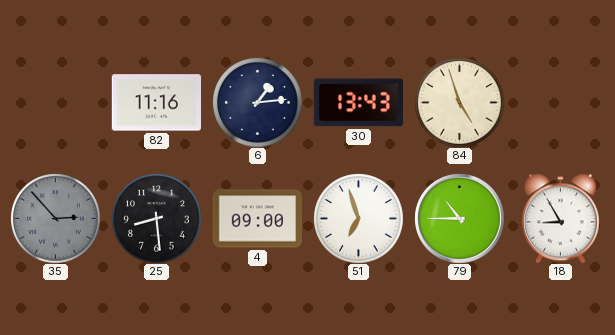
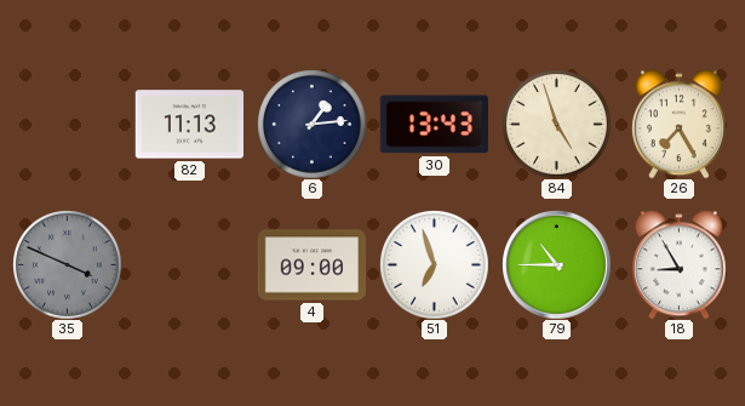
82: 11:16 -> 11:13
26: none -> 7:25
35: 2:53 -> 3:49
25: 8:29 -> none
